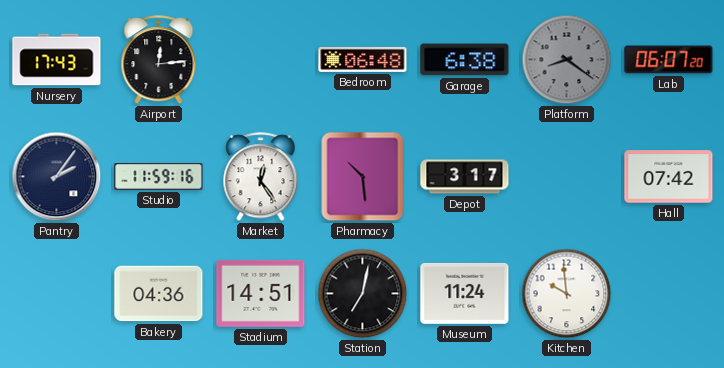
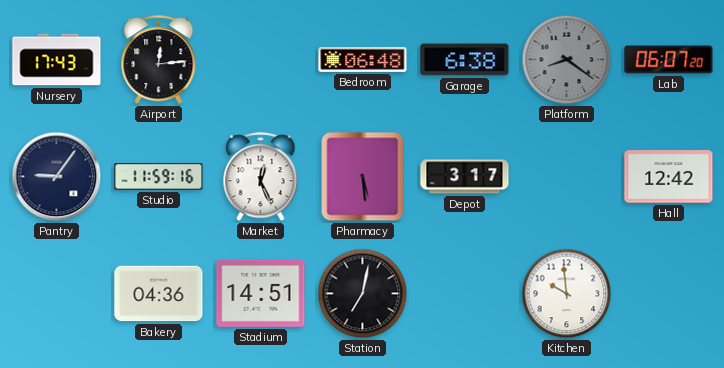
Pantry: 2:06 -> 9:06
Market: 12:24 -> 12:26
Pharmacy: 10:29 -> 5:29
Hall: 07:42 -> 12:42
Museum: 11:24 -> none
